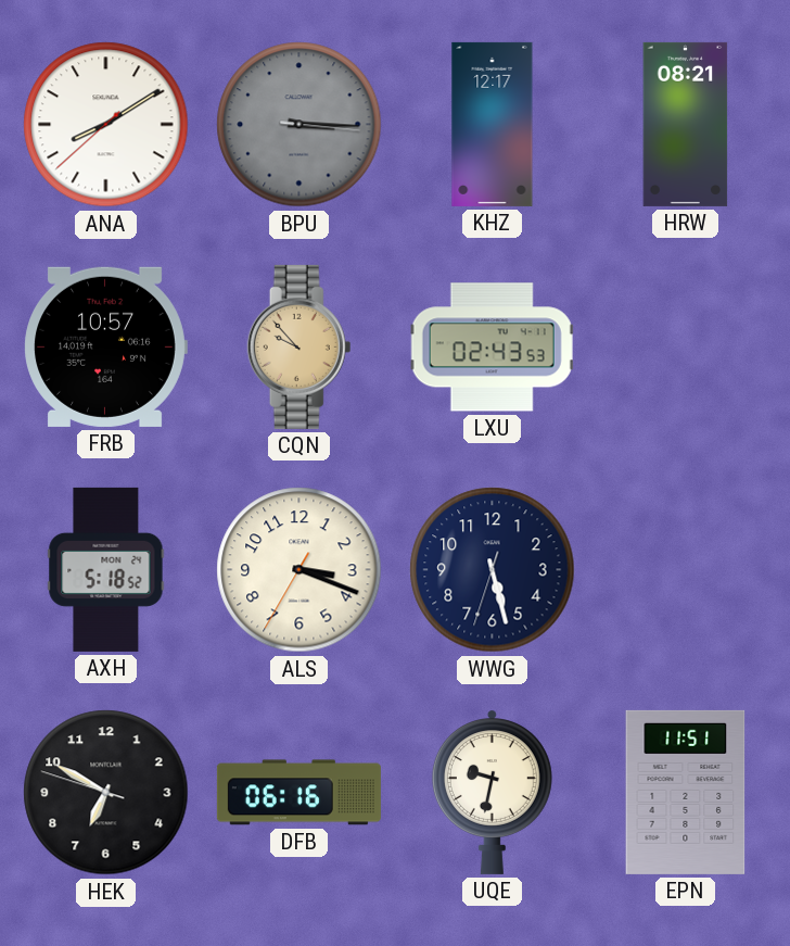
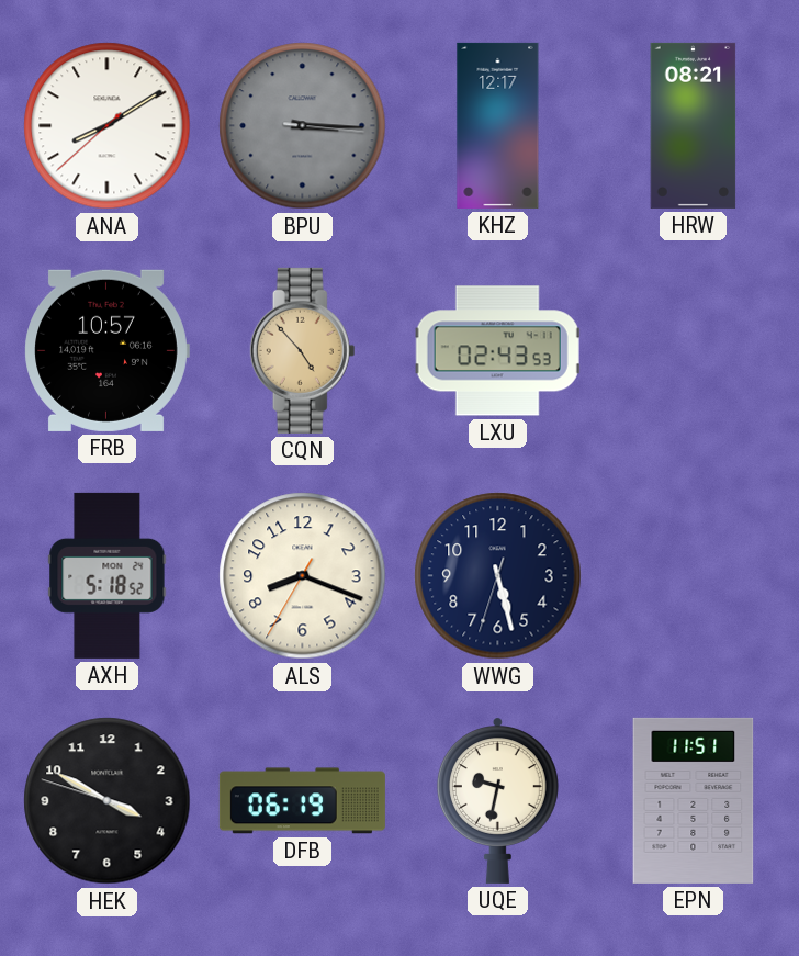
CQN: 9:53 -> 4:53
ALS: 3:18 -> 8:18
HEK: 6:49 -> 3:49
DFB: 06:16 -> 06:19
